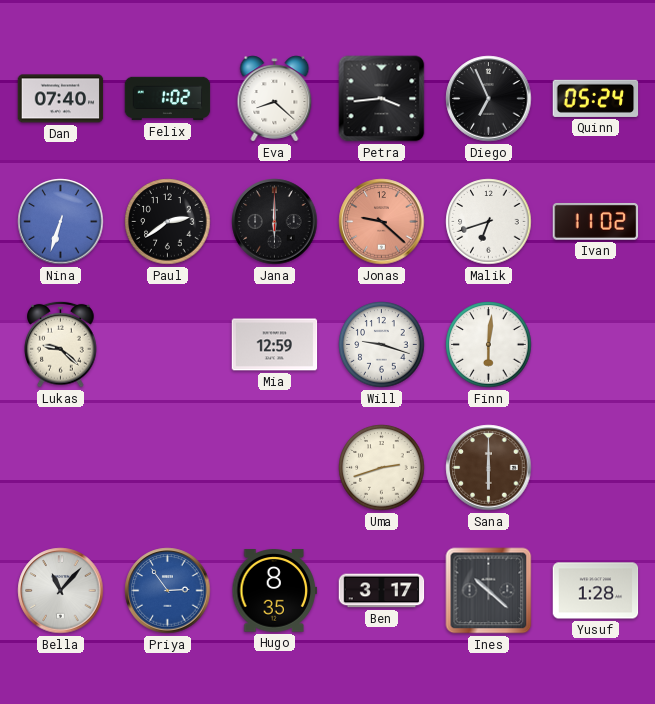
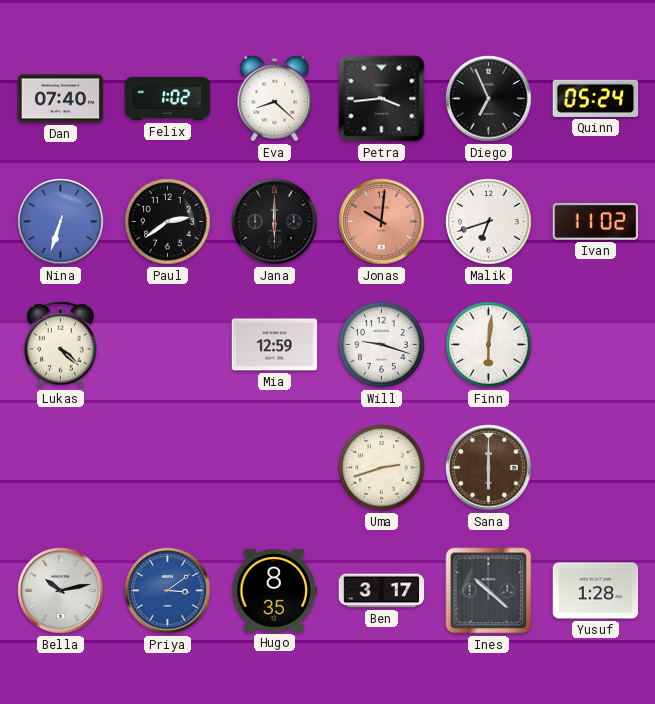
Jonas: 9:22 -> 10:01
Lukas: 9:22 -> 4:22
Bella: 11:07 -> 10:13
Priya: 2:54 -> 3:09
